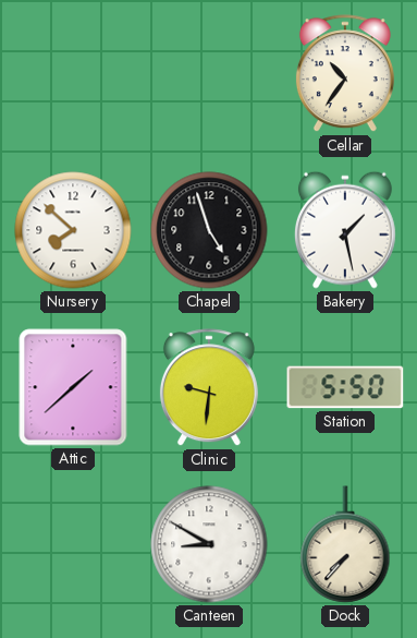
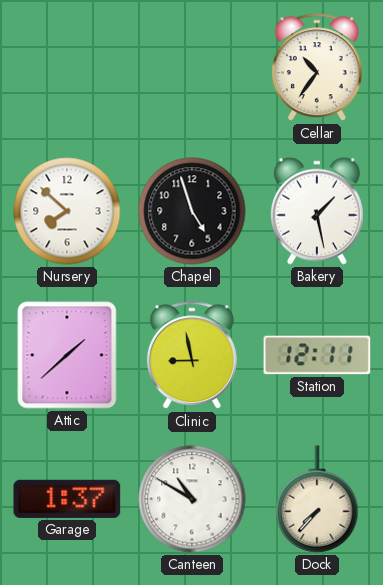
Clinic: 9:31 -> 8:58
Station: 5:50 -> 12:11
Garage: none -> 1:37
Canteen: 8:50 -> 10:50
